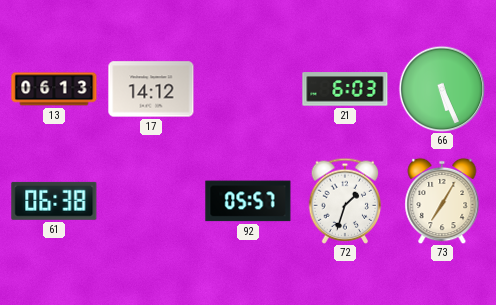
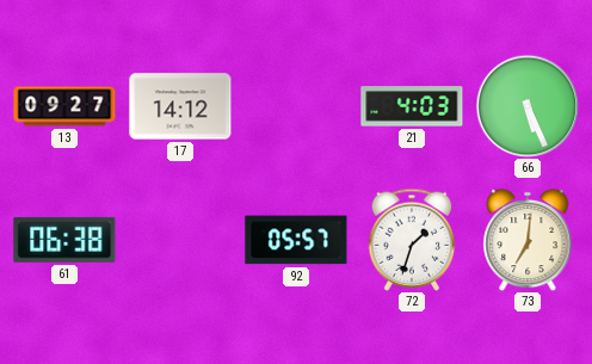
13: 06:13 -> 09:27
21: 6:03 -> 4:03
73: 7:05 -> 7:01
